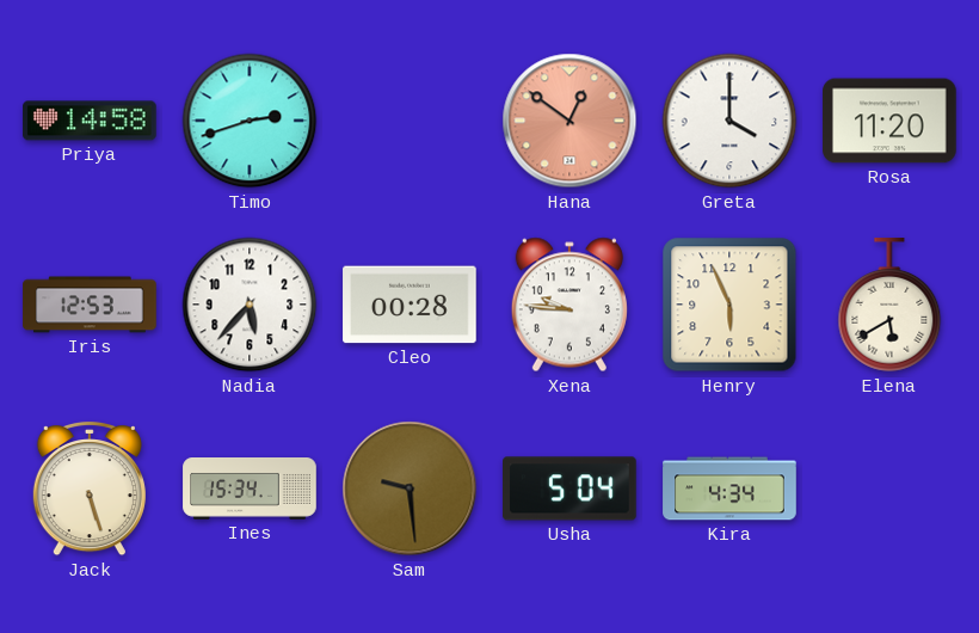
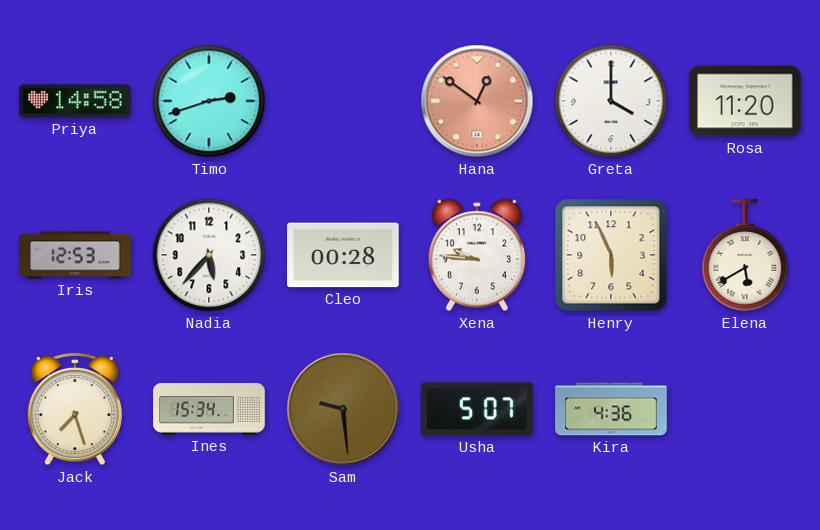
Jack: 5:27 -> 7:27
Usha: 5:04 -> 5:07
Kira: 4:34 -> 4:36
